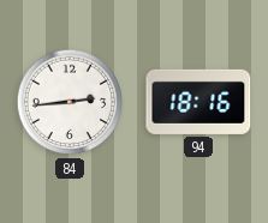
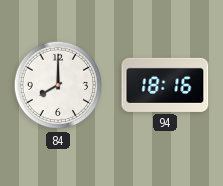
84: 2:44 -> 8:00
